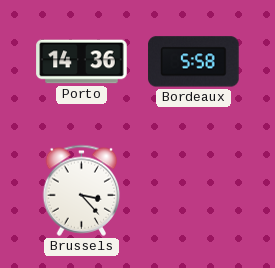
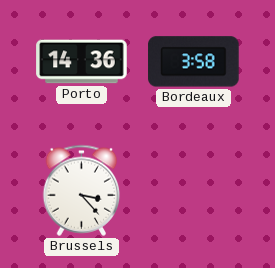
Bordeaux: 5:58 -> 3:58
